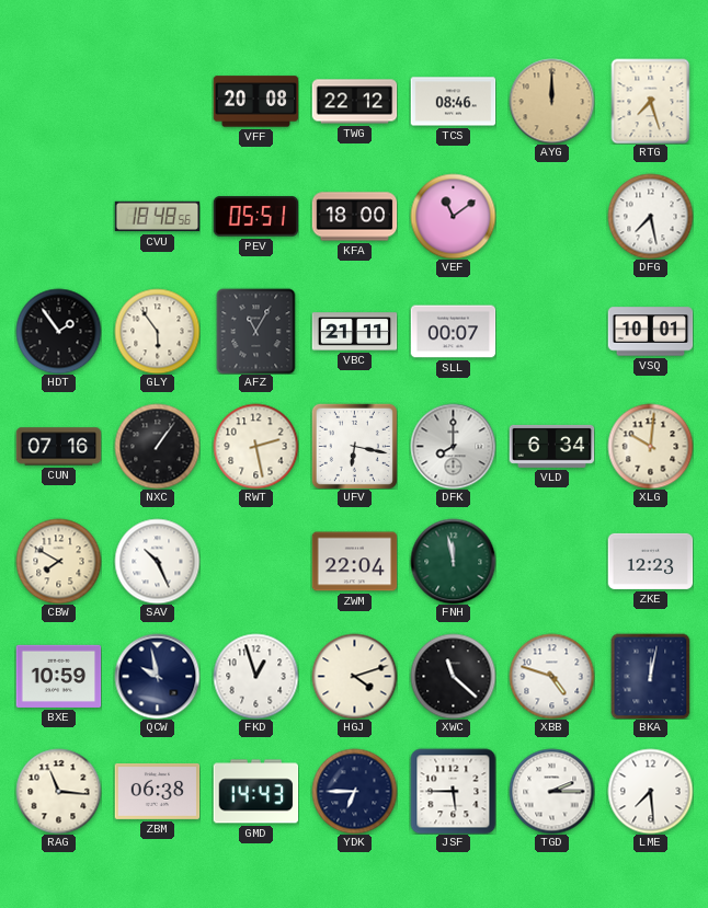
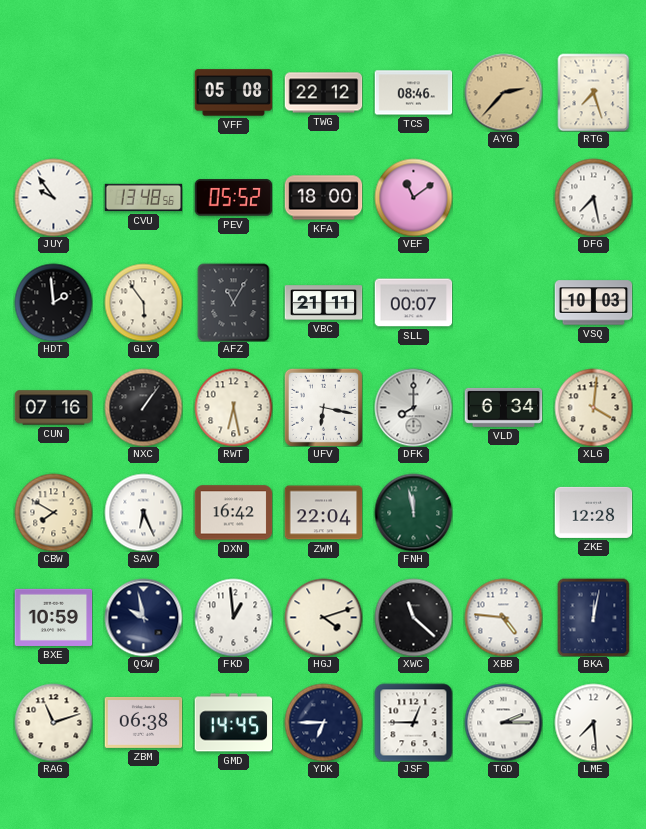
VFF: 20:08 -> 05:08
AYG: 12:00 -> 2:37
JUY: none -> 9:54
CVU: 18:48 -> 13:48
PEV: 05:51 -> 05:52
HDT: 1:54 -> 1:59
VSQ: 10:01 -> 10:03
RWT: 2:28 -> 6:28
XLG: 10:01 -> 4:01
SAV: 10:26 -> 6:26
DXN: none -> 16:42
ZKE: 12:23 -> 12:28
FKD: 12:57 -> 12:59
XBB: 4:48 -> 4:46
RAG: 11:16 -> 11:12
GMD: 14:43 -> 14:45
JSF: 5:45 -> 12:45
